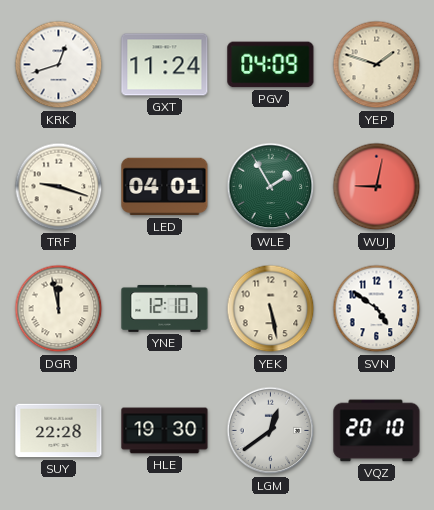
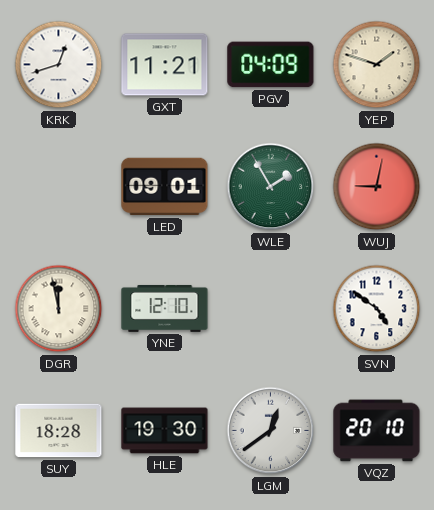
GXT: 11:24 -> 11:21
TRF: 9:18 -> none
LED: 04:01 -> 09:01
YEK: 5:28 -> none
SUY: 22:28 -> 18:28
